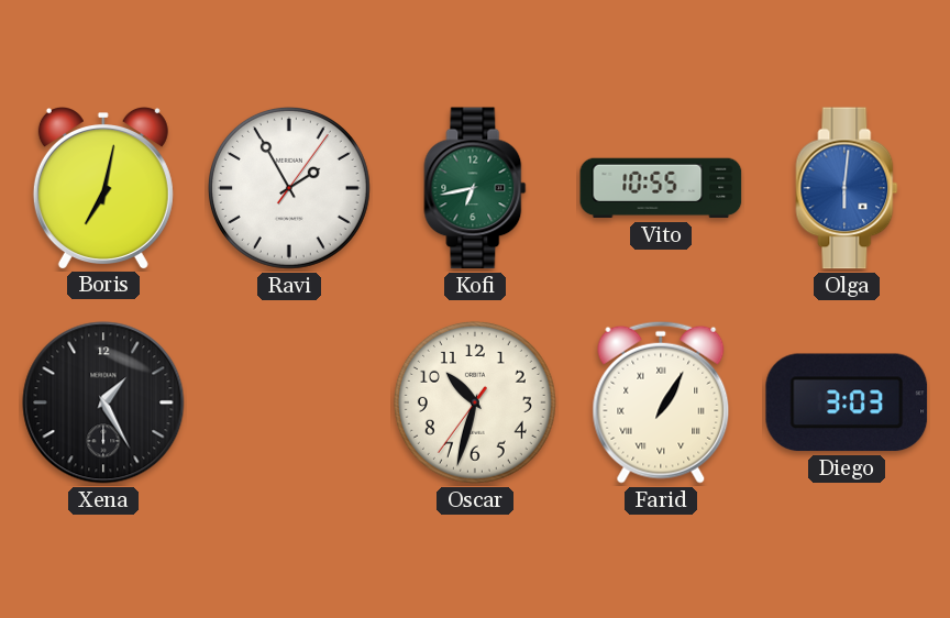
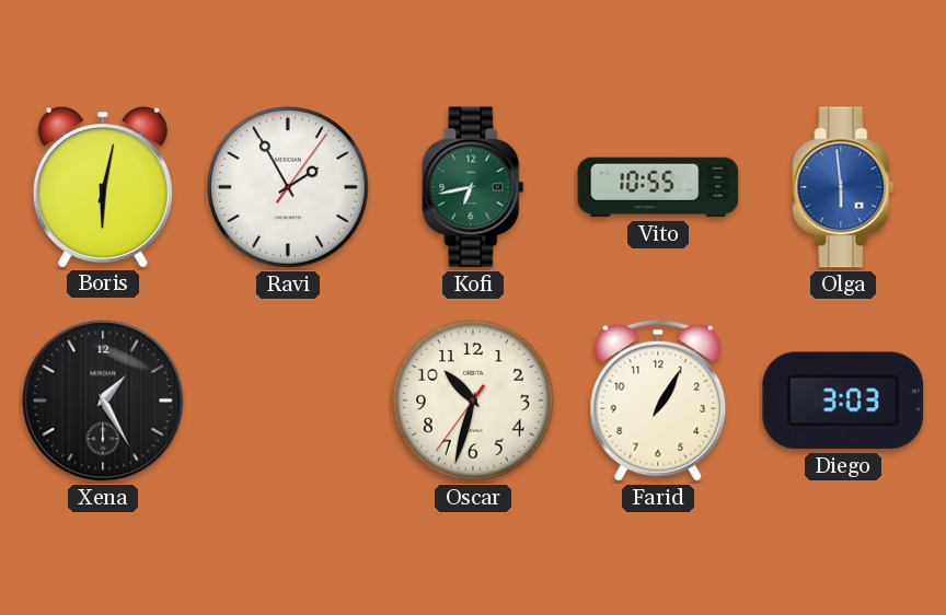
Boris: 7:02 -> 6:02
Olga: 6:01 -> 5:59
Farid numerals: Roman -> Arabic
